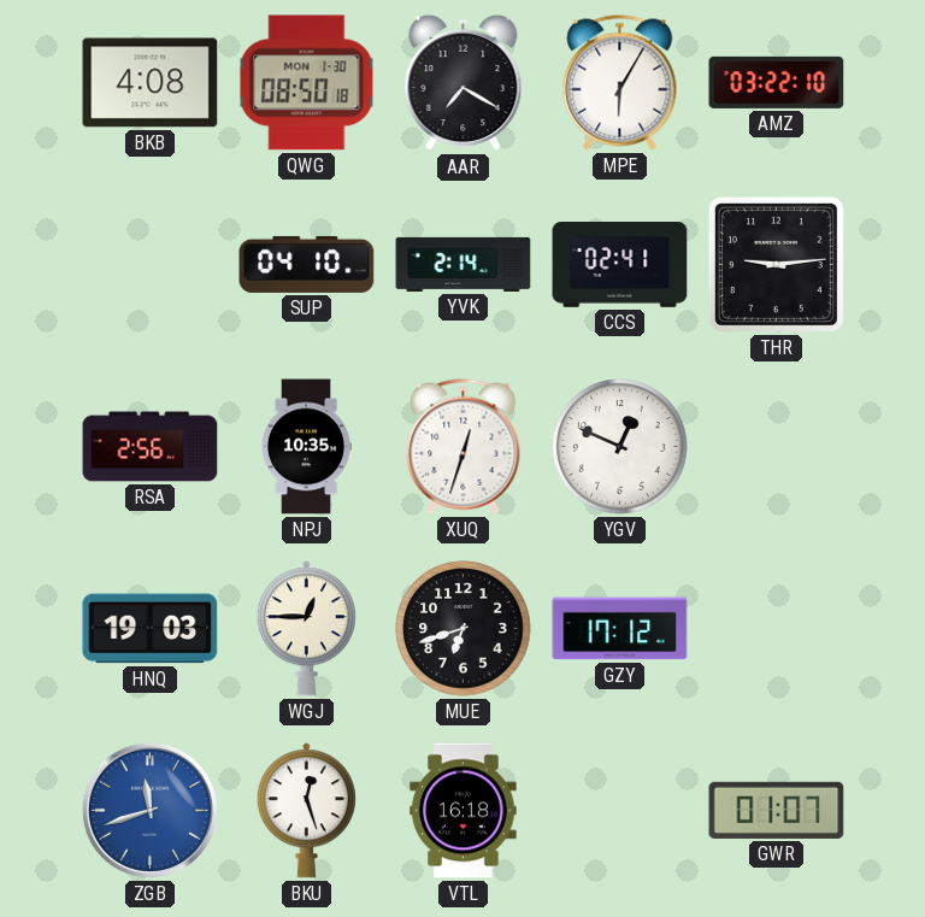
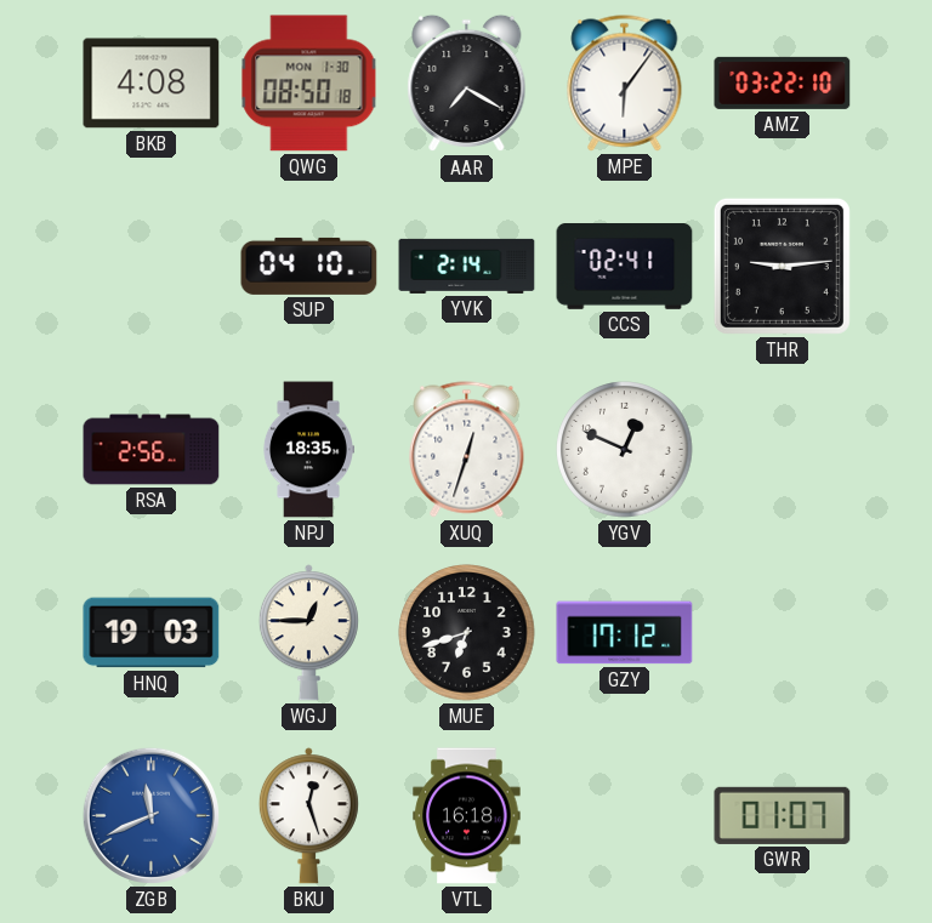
MPE: 6:05 -> 6:06
NPJ: 10:35 -> 18:35
ZGB: 11:42 -> 11:41
